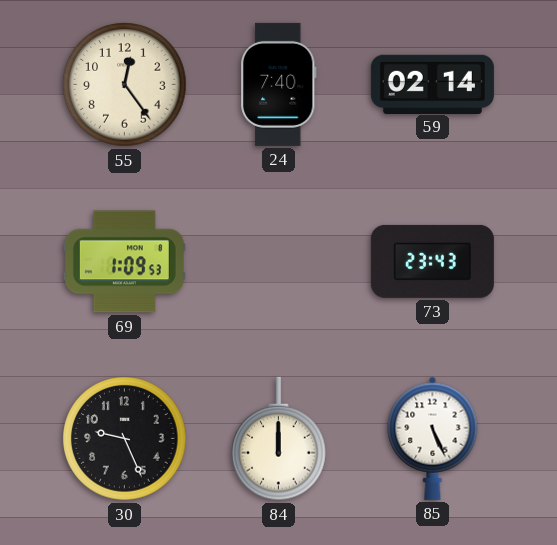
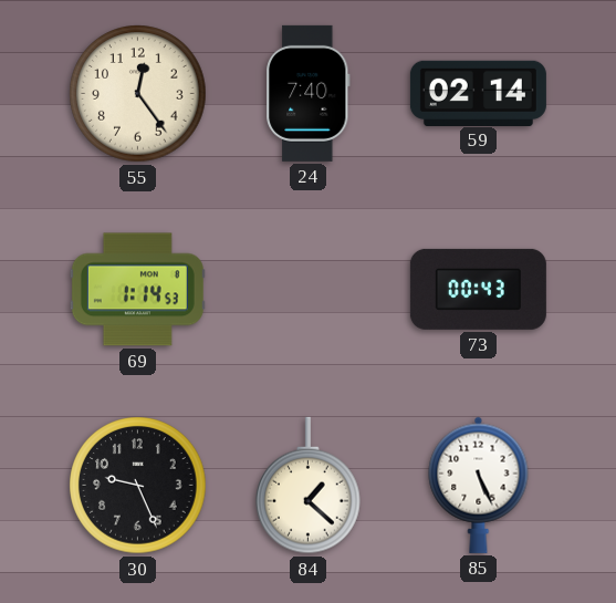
69: 1:09 -> 1:14
73: 23:43 -> 00:43
84: 12:00 -> 1:22
